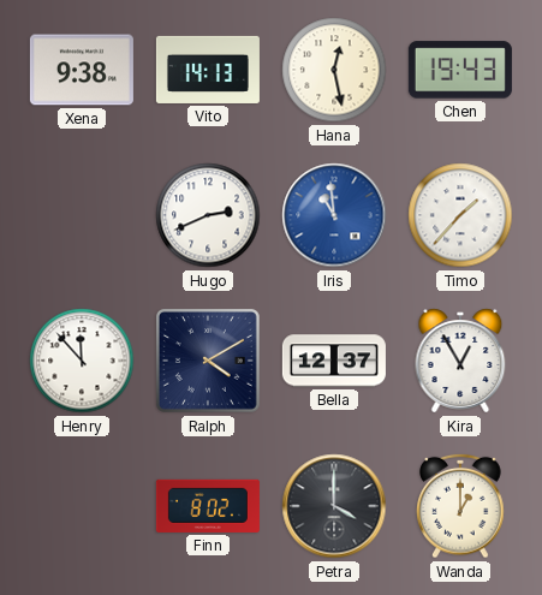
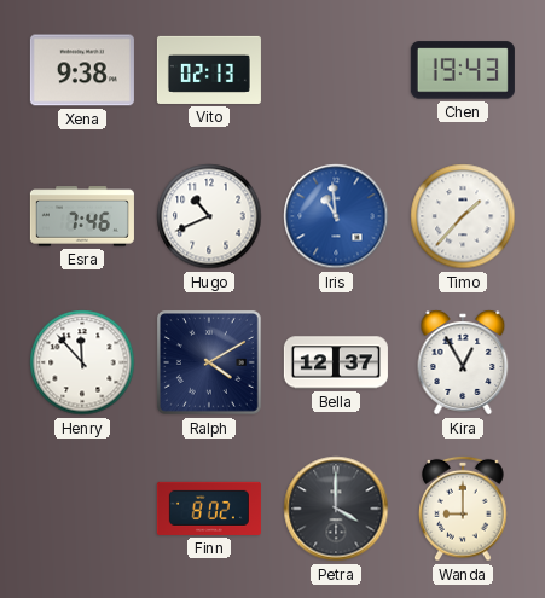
Vito: 14:13 -> 02:13
Hana: 12:28 -> none
Esra: none -> 7:46
Hugo: 2:41 -> 10:41
Wanda: 1:00 -> 9:00
